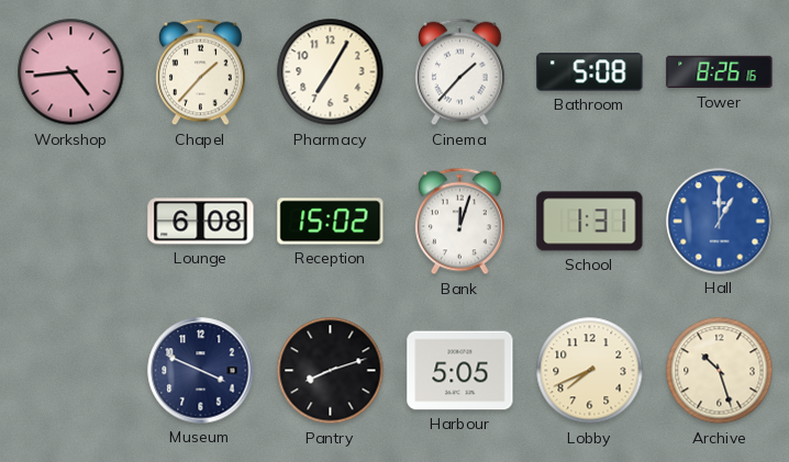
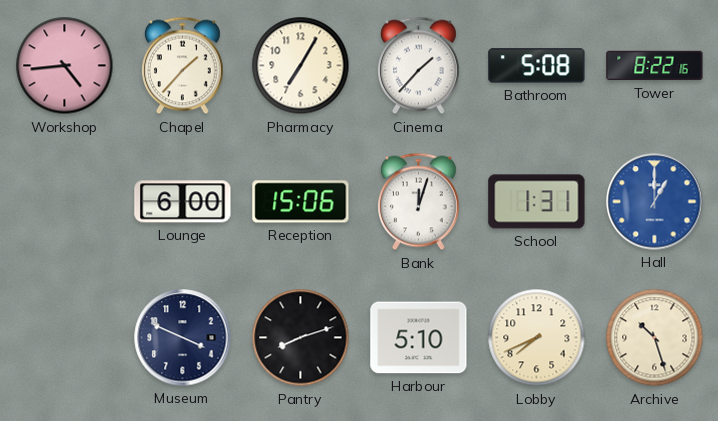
Tower: 8:26 -> 8:22
Lounge: 6:08 -> 6:00
Reception: 15:02 -> 15:06
Harbour: 5:05 -> 5:10
